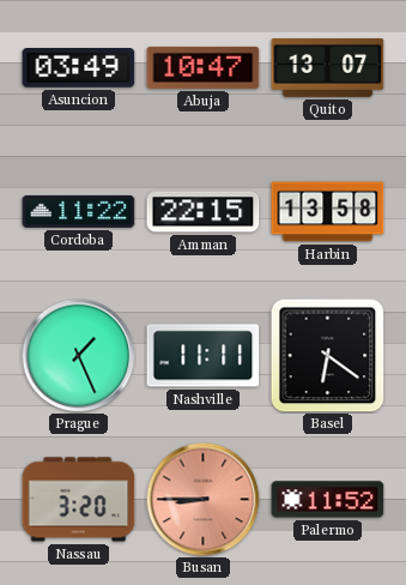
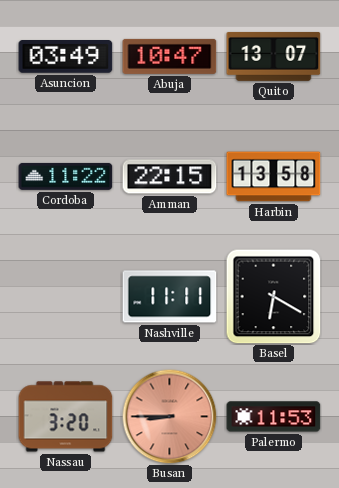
Prague: 1:26 -> none
Basel: 6:21 -> 6:20
Palermo: 11:52 -> 11:53
